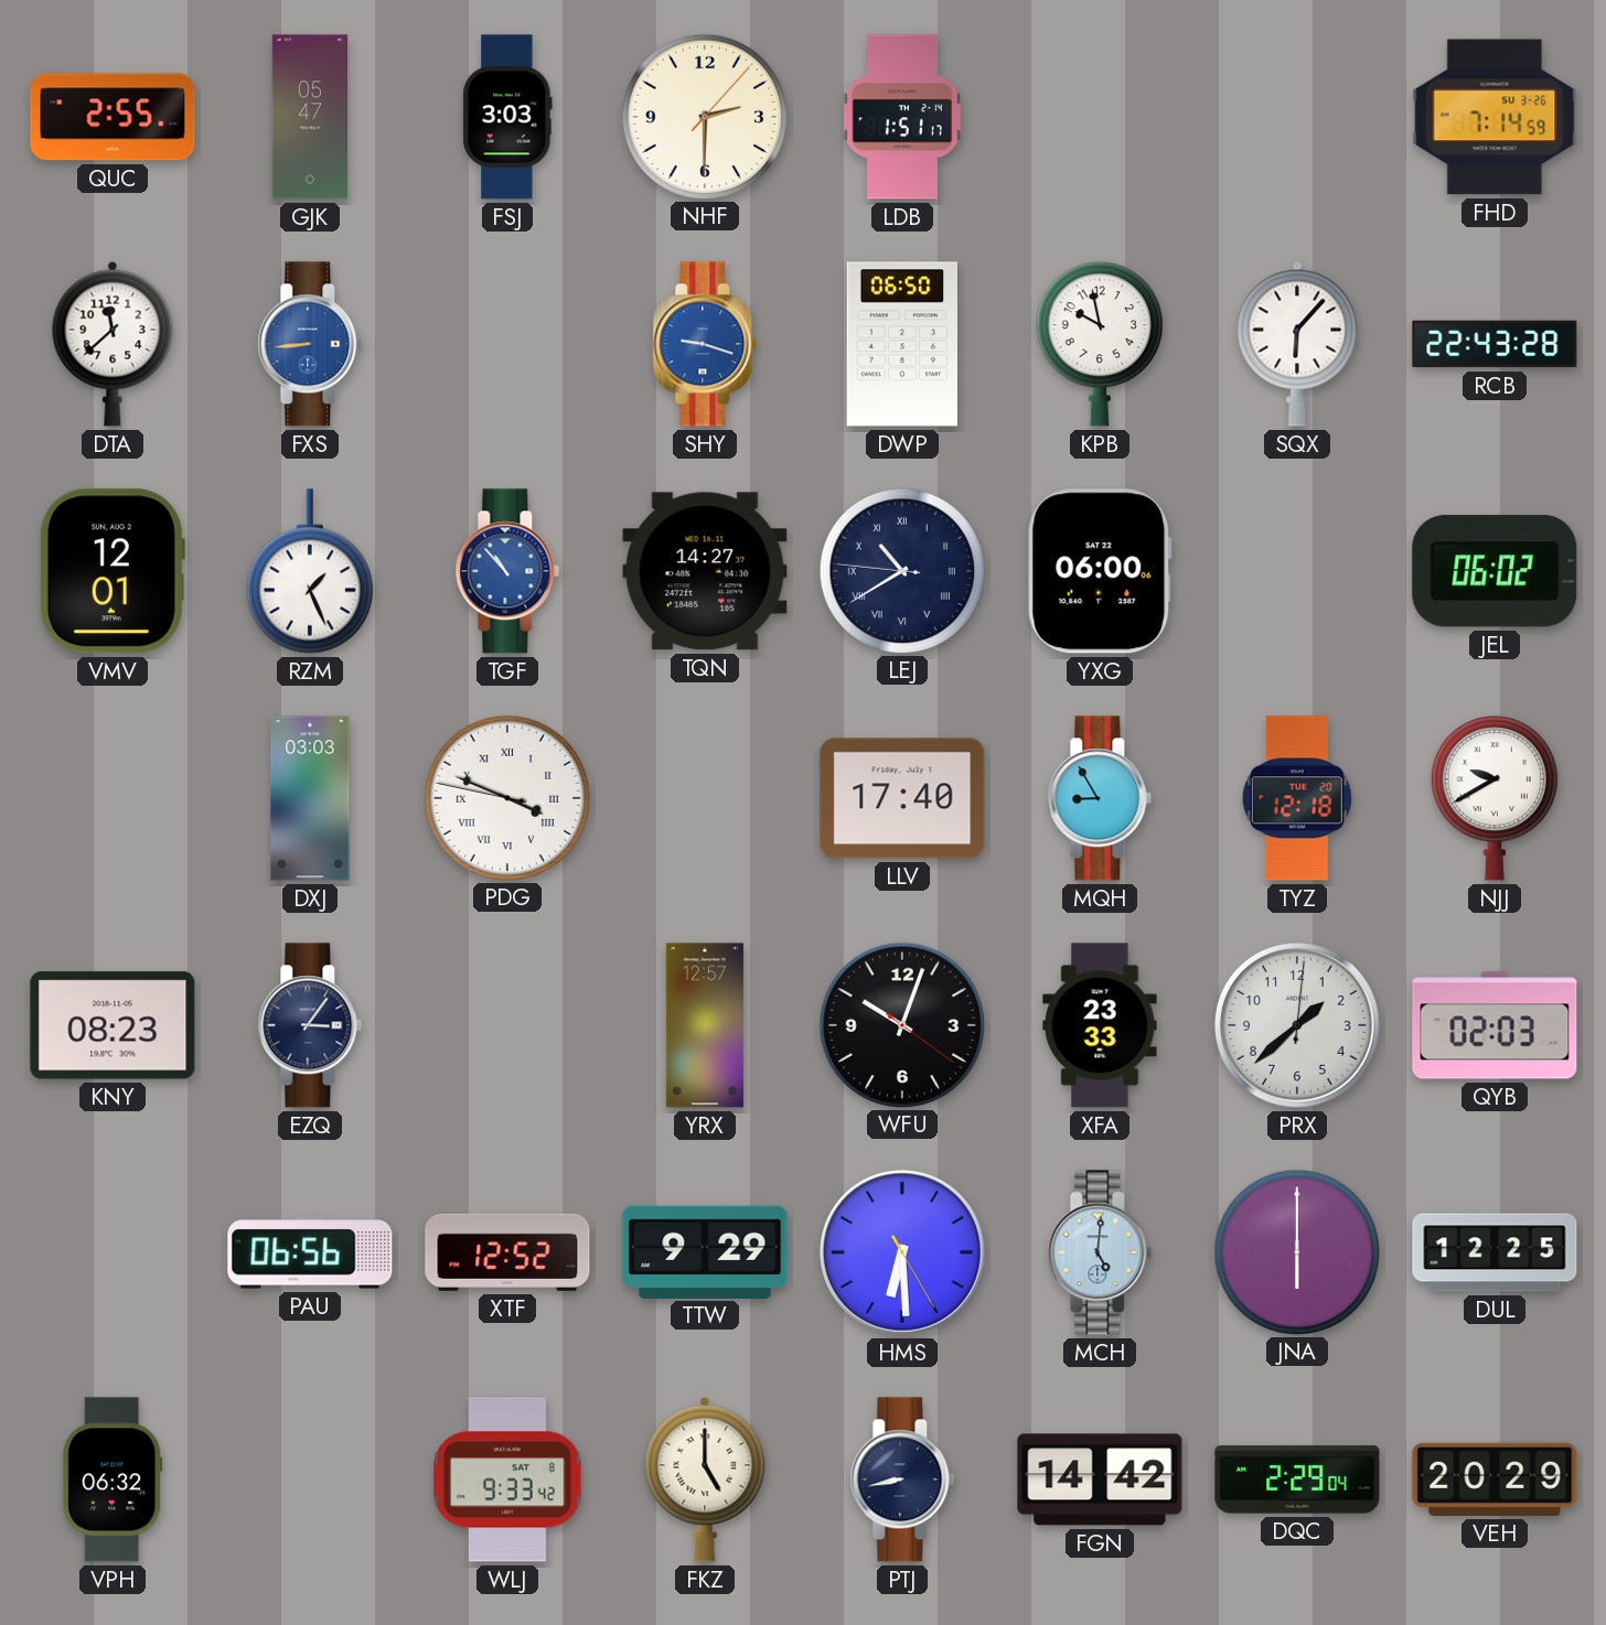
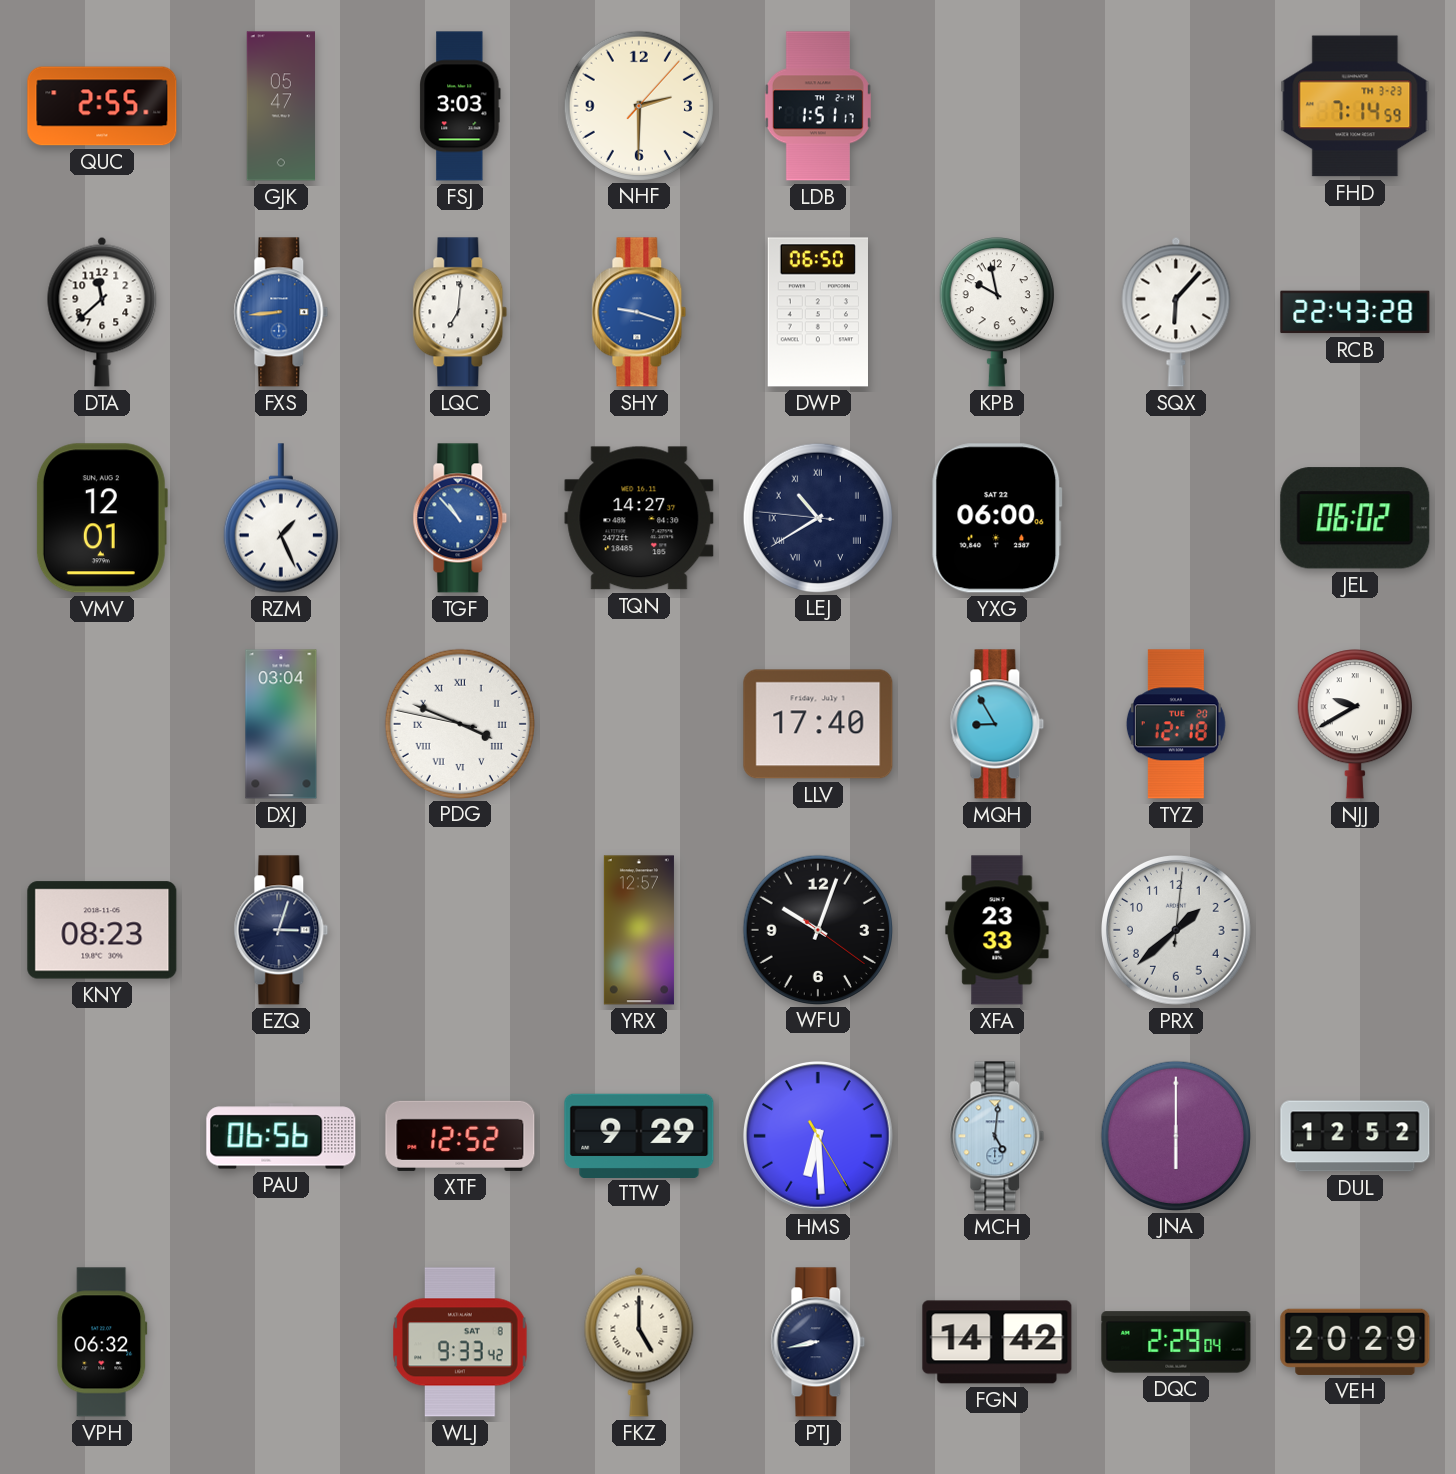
FHD date: SU 3-26 -> TH 3-23
LQC: none -> 7:01
DXJ: 03:03 -> 03:04
EZQ: 3:06 -> 3:03
QYB: 02:03 -> none
DUL: 12:25 -> 12:52
